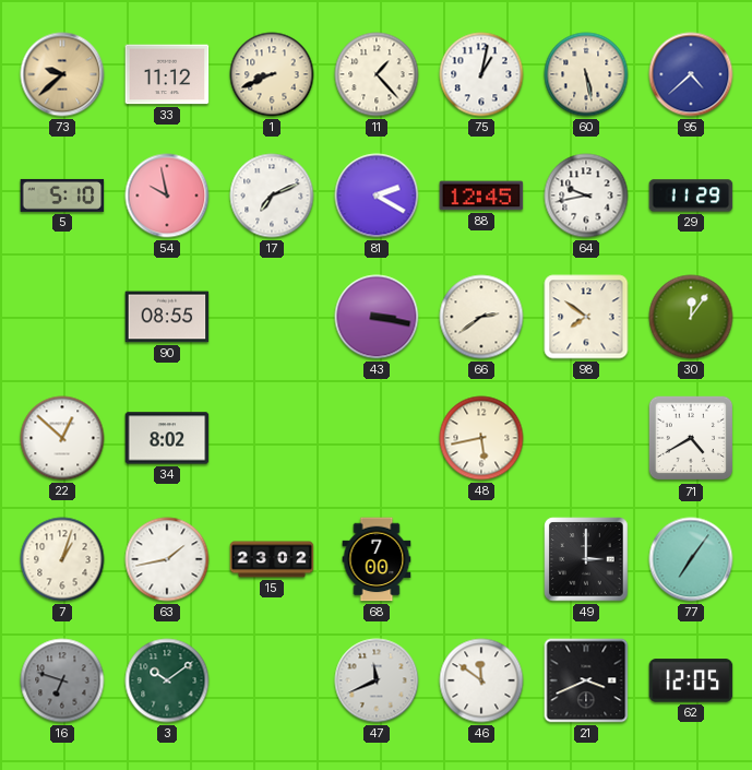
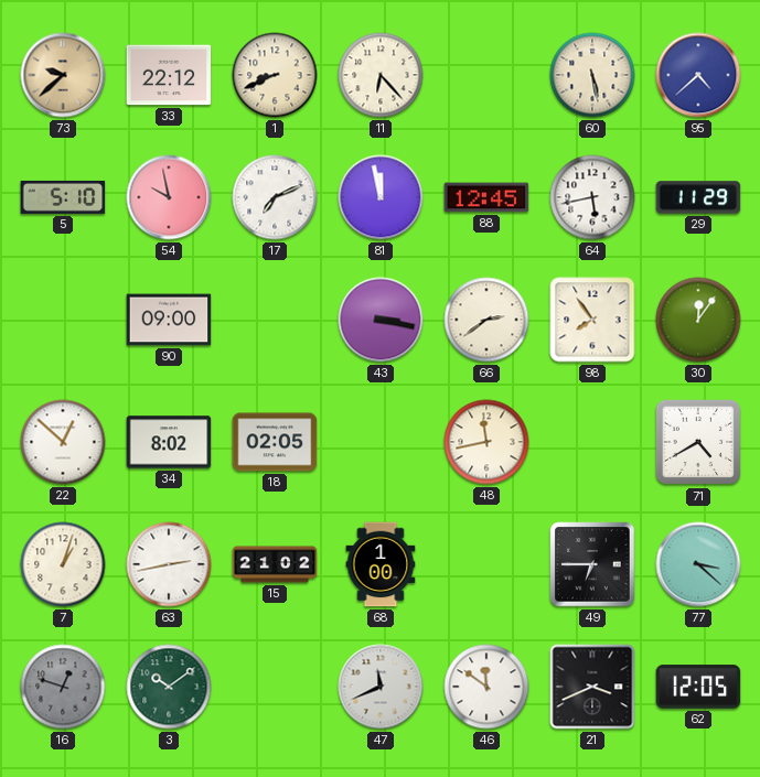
33: 11:12 -> 22:12
11: 1:23 -> 6:23
75: 1:02 -> none
81: 2:20 -> 11:58
64: 9:43 -> 5:43
90: 08:55 -> 09:00
98: 7:51 -> 7:54
18: none -> 02:05
48: 5:43 -> 11:43
63: 1:43 -> 2:43
15: 23:02 -> 21:02
68: 7:00 -> 1:00
49: 3:00 -> 6:45
77: 7:06 -> 3:22
16: 6:48 -> 12:48
